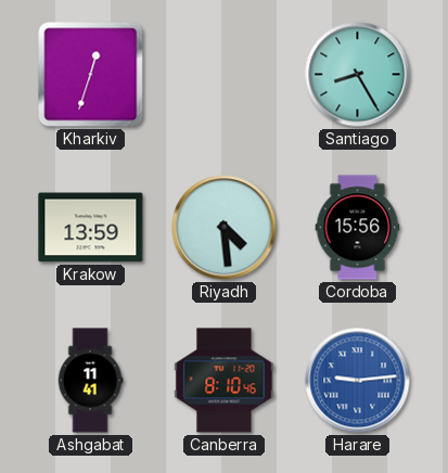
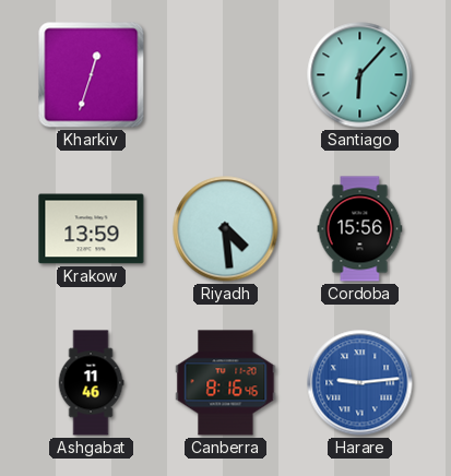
Santiago: 8:25 -> 6:07
Ashgabat: 11:41 -> 11:46
Canberra: 8:10 -> 8:16
